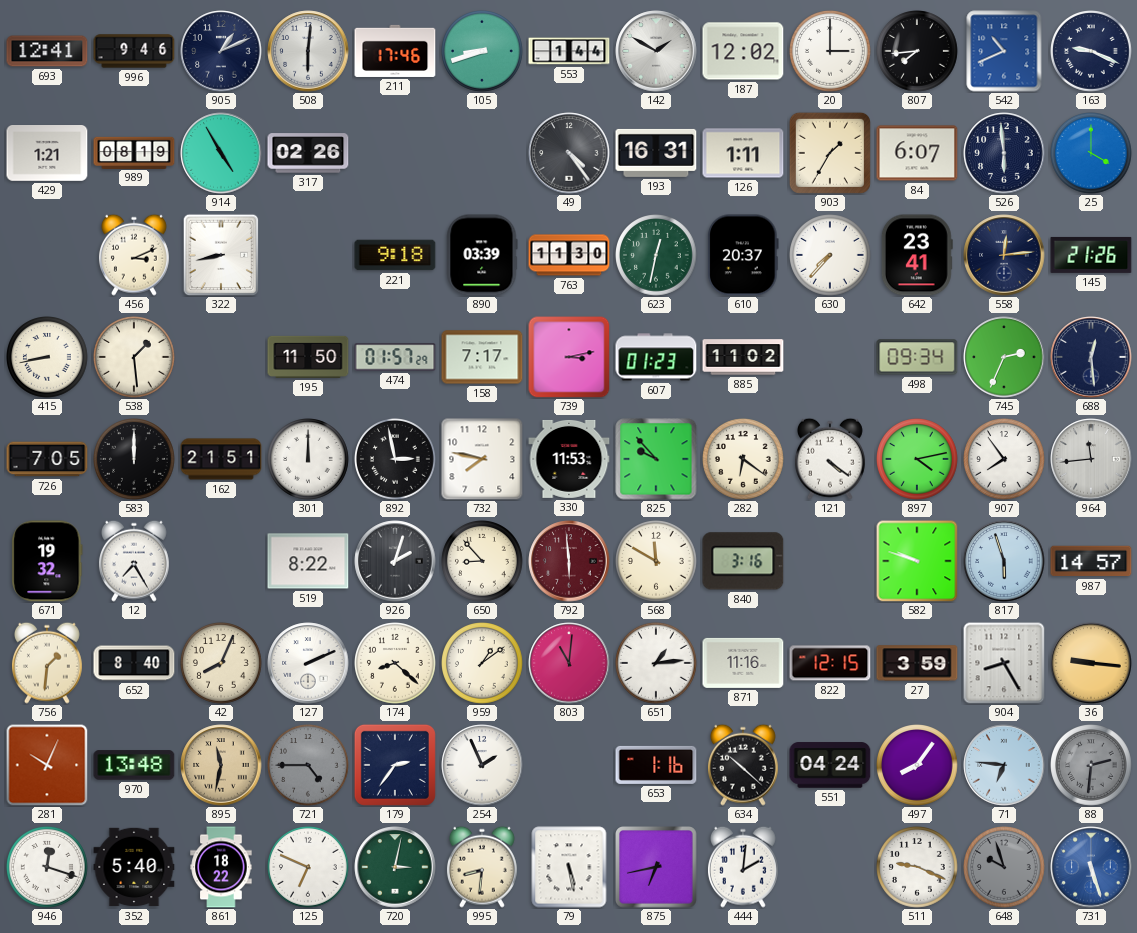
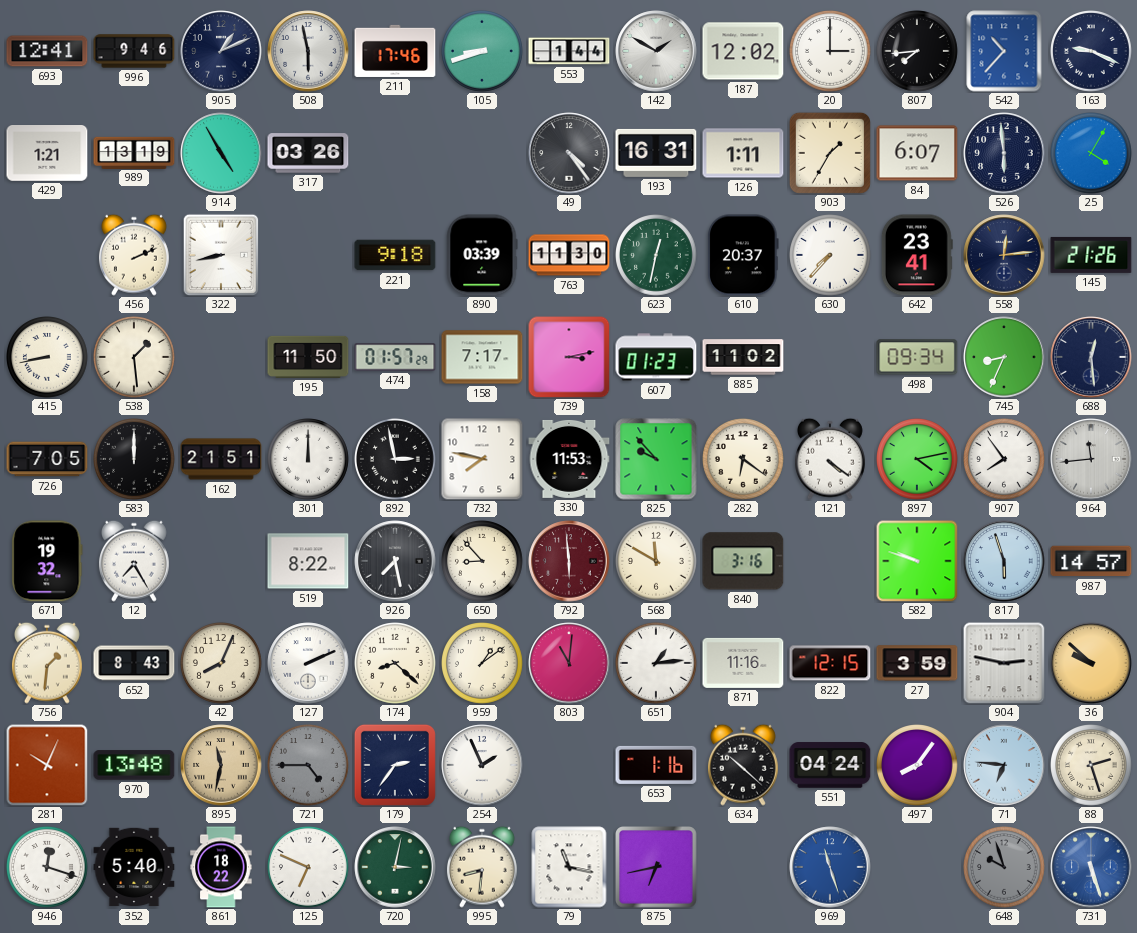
508: 6:01 -> 5:58
542: 10:41 -> 10:37
989: 08:19 -> 13:19
317: 02:26 -> 03:26
25: 4:00 -> 4:05
456: 3:11 -> 2:11
745: 2:34 -> 8:34
926: 2:03 -> 7:28
652: 8:40 -> 8:43
904: 8:25 -> 2:47
36: 9:16 -> 9:52
88: 2:31 -> 2:27
88 dial: grey -> cream
79: 5:28 -> 11:17
444: 2:01 -> none
969: none -> 11:27
511: 9:19 -> none
